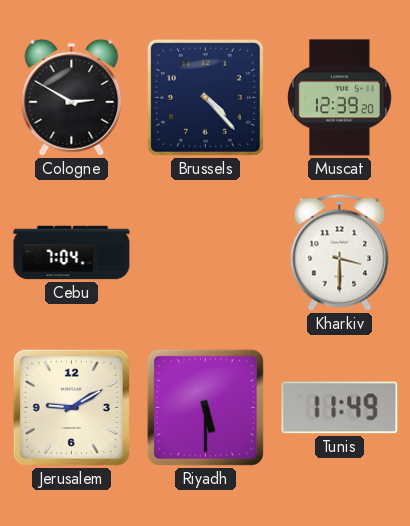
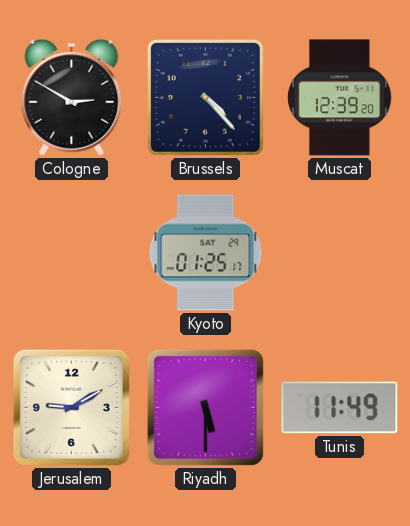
Cebu: 7:04 -> none
Kyoto: none -> 01:25
Kharkiv: 3:30 -> none
